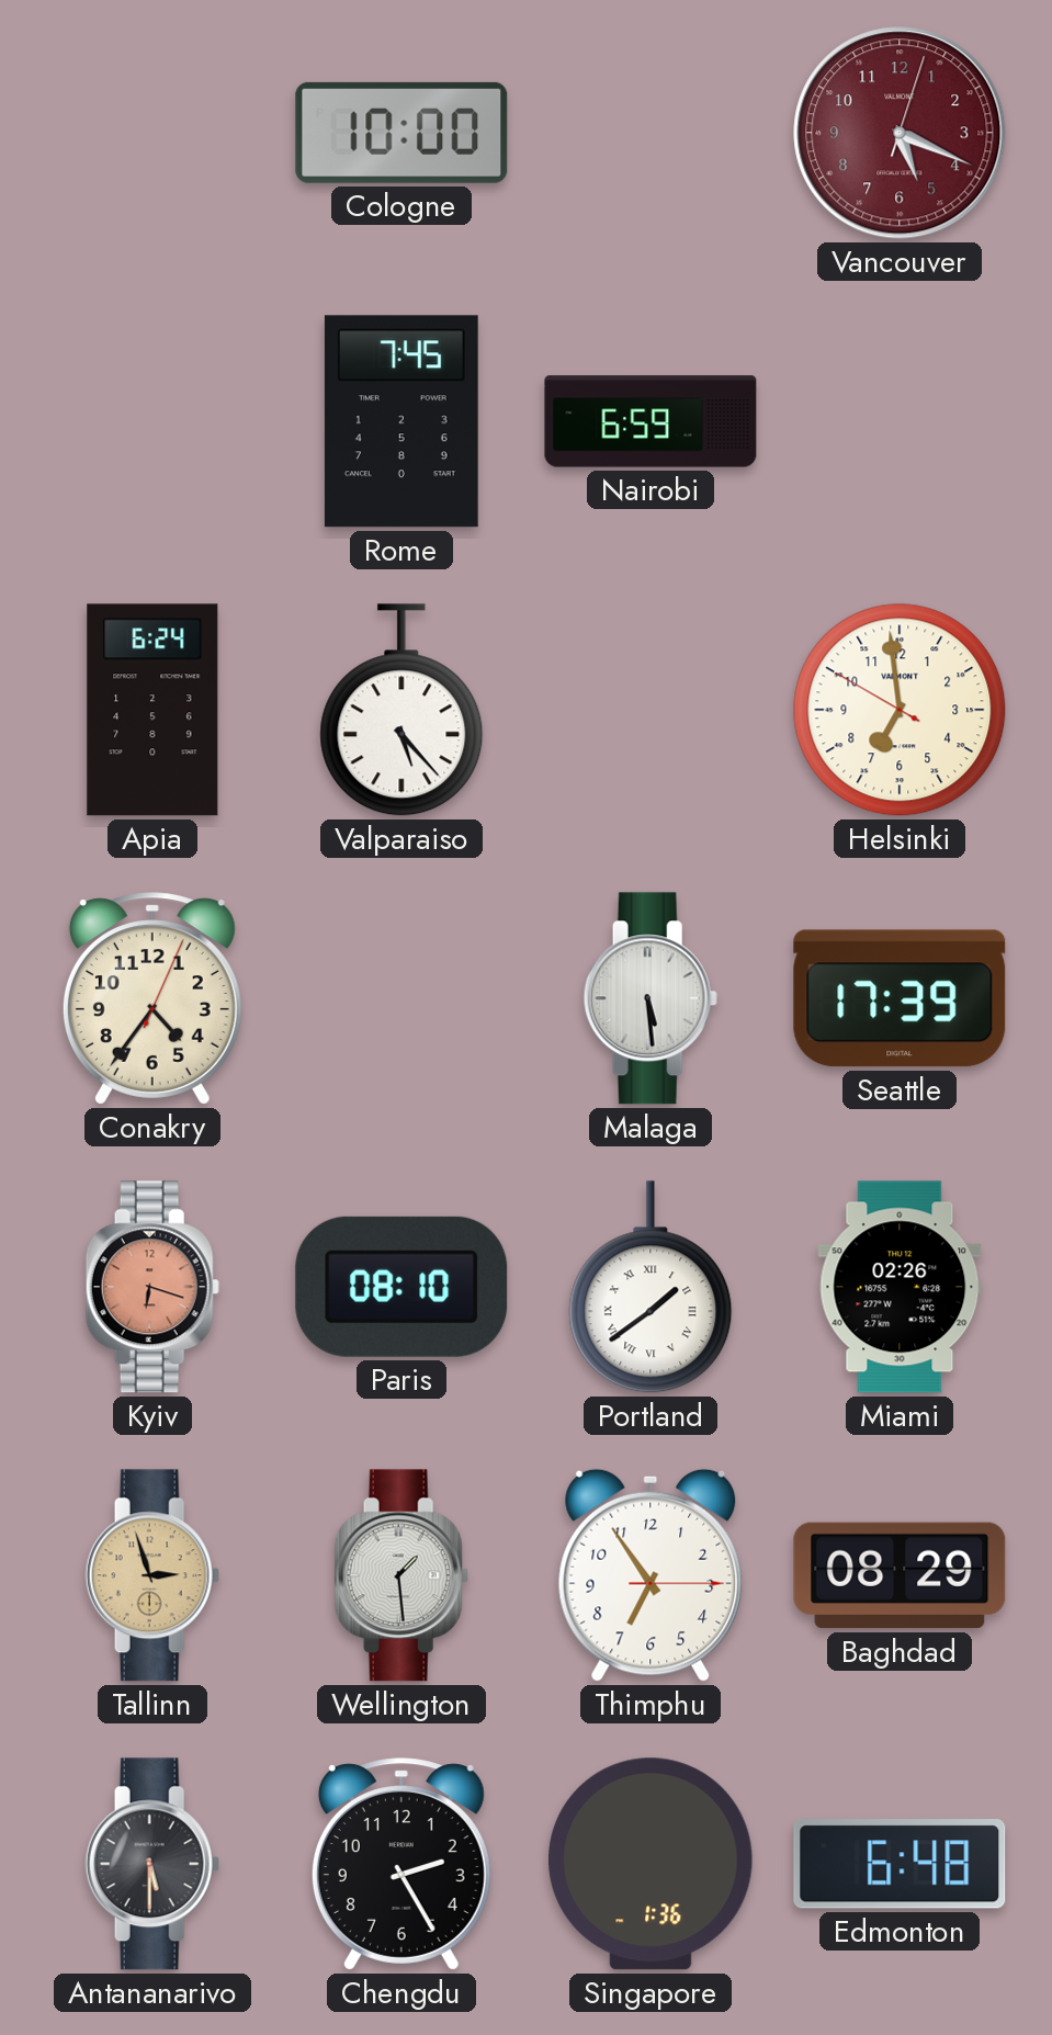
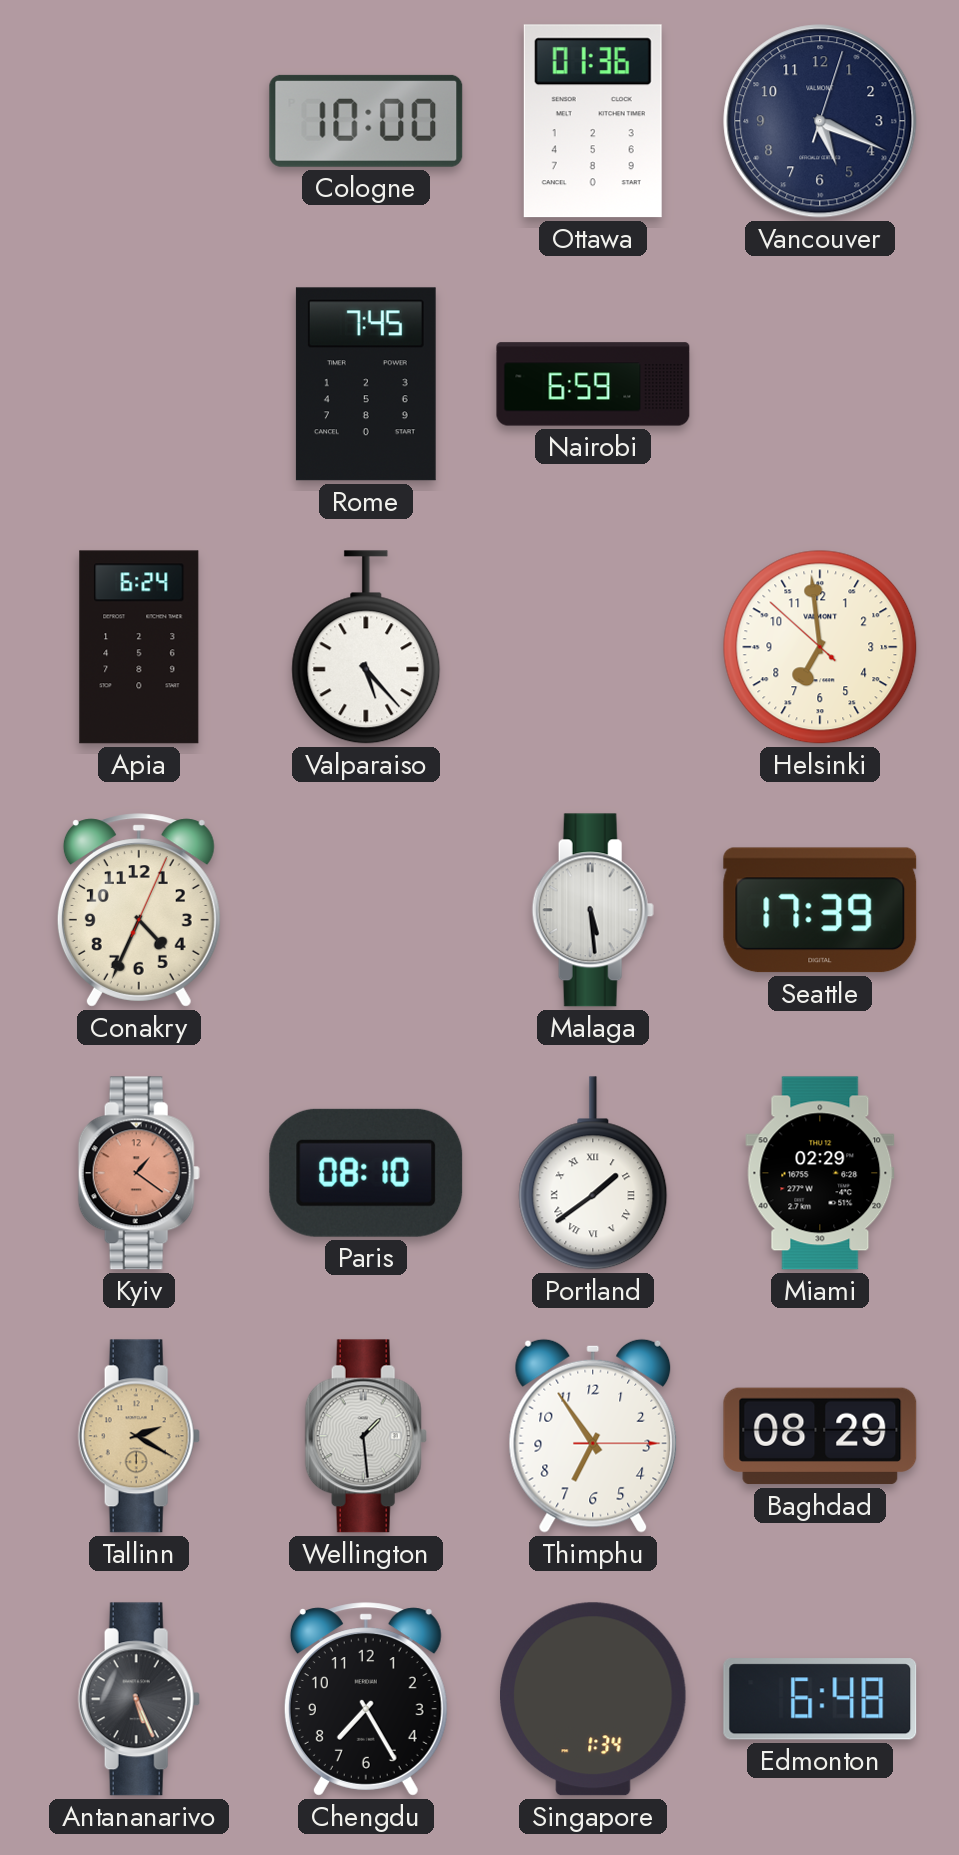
Ottawa: none -> 01:36
Vancouver dial: burgundy -> navy
Helsinki: 6:58:50 -> 6:58:52
Conakry: 4:36 -> 4:34
Kyiv: 6:18 -> 1:21
Miami: 02:26 -> 02:29
Tallinn: 2:57 -> 2:20
Antananarivo: 5:30 -> 5:26
Chengdu: 2:25 -> 7:25
Singapore: 1:36 -> 1:34
